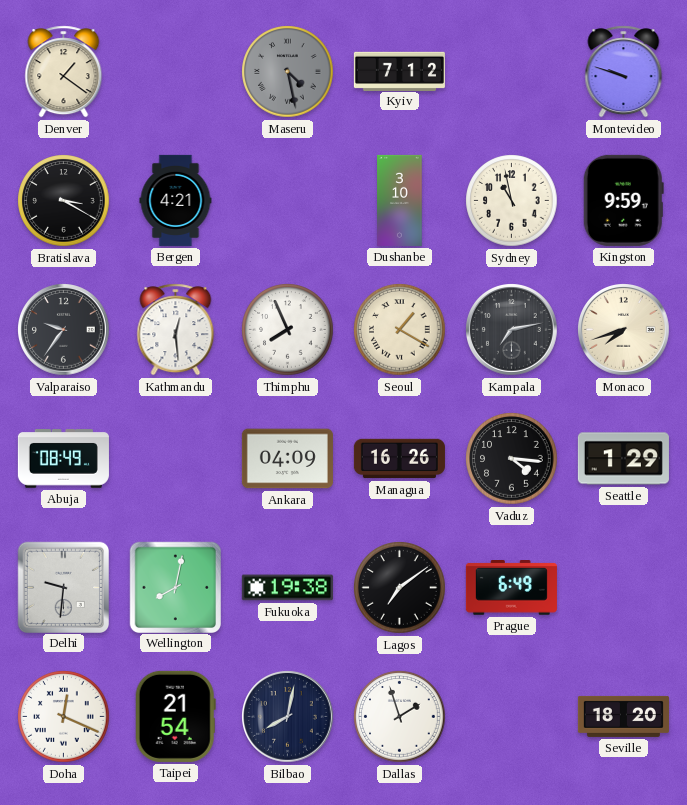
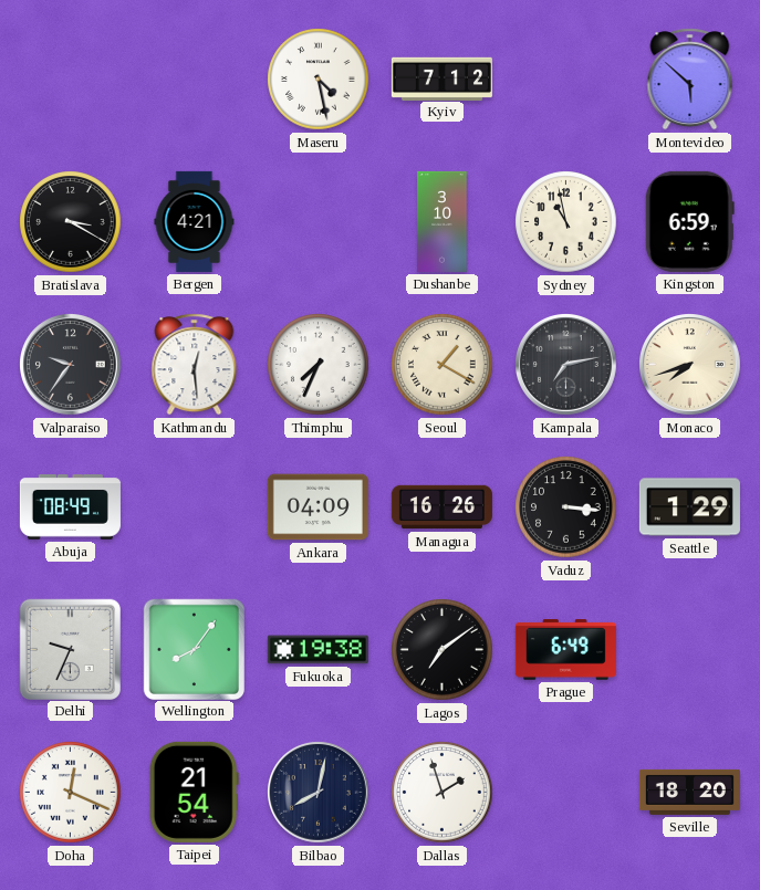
Denver: 1:21 -> none
Maseru dial: grey -> white
Montevideo: 9:48 -> 5:52
Kingston: 9:59 -> 6:59
Thimphu: 7:56 -> 7:34
Vaduz: 4:16 -> 3:16
Delhi: 9:31 -> 9:34
Wellington: 8:02 -> 8:06
